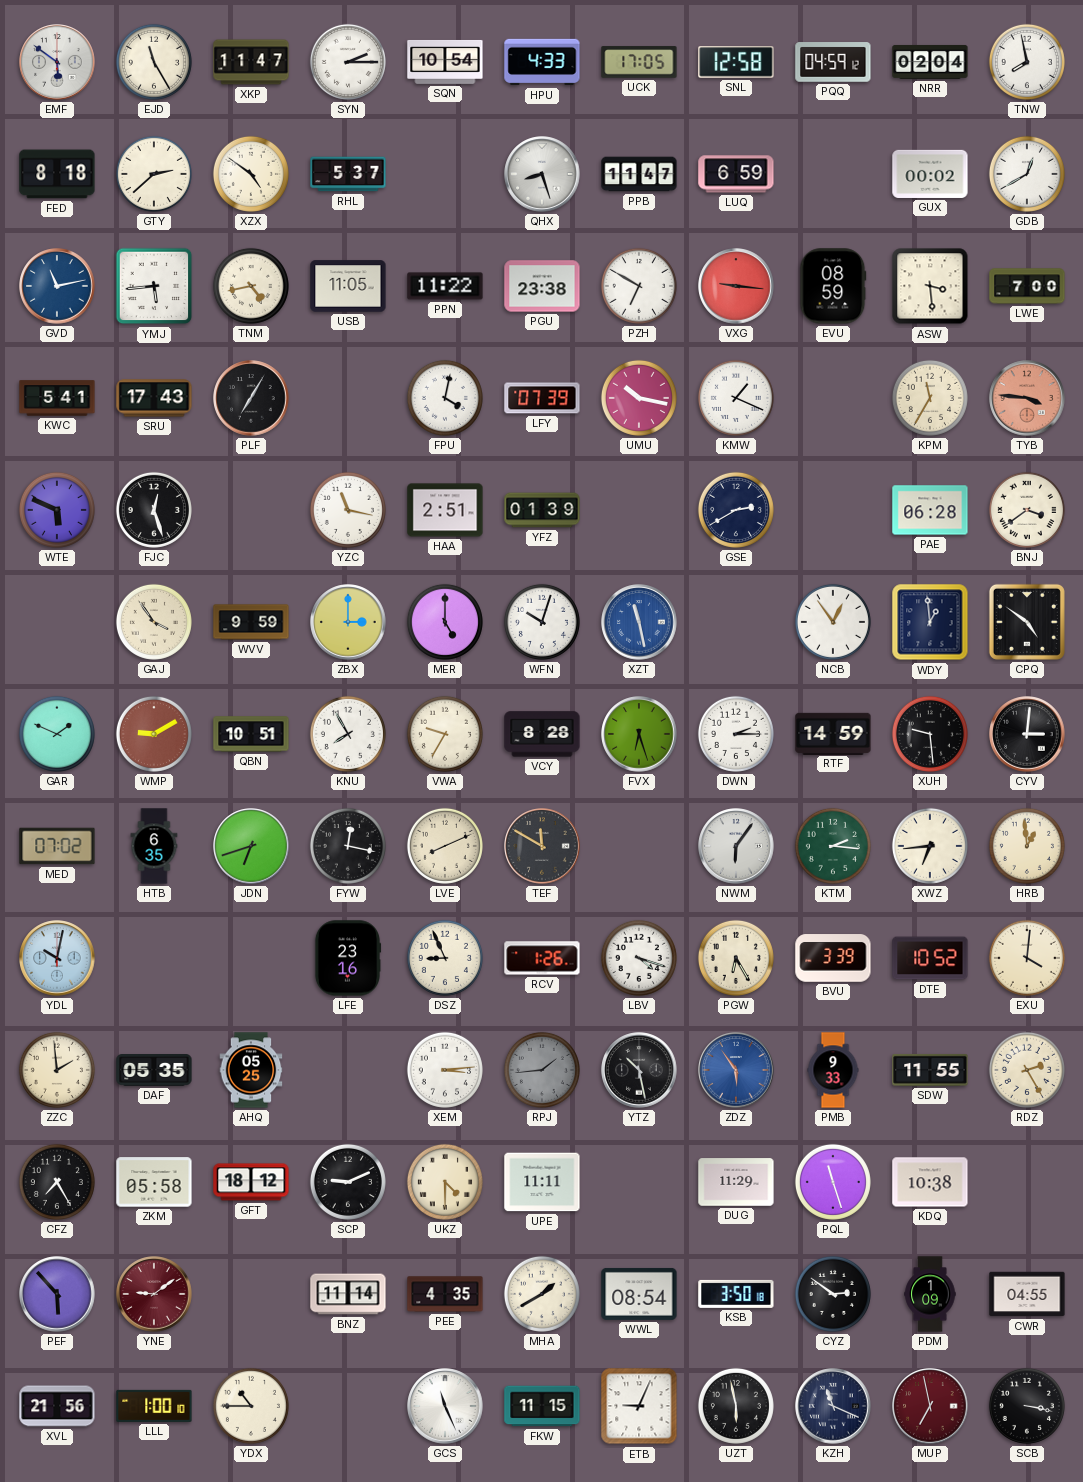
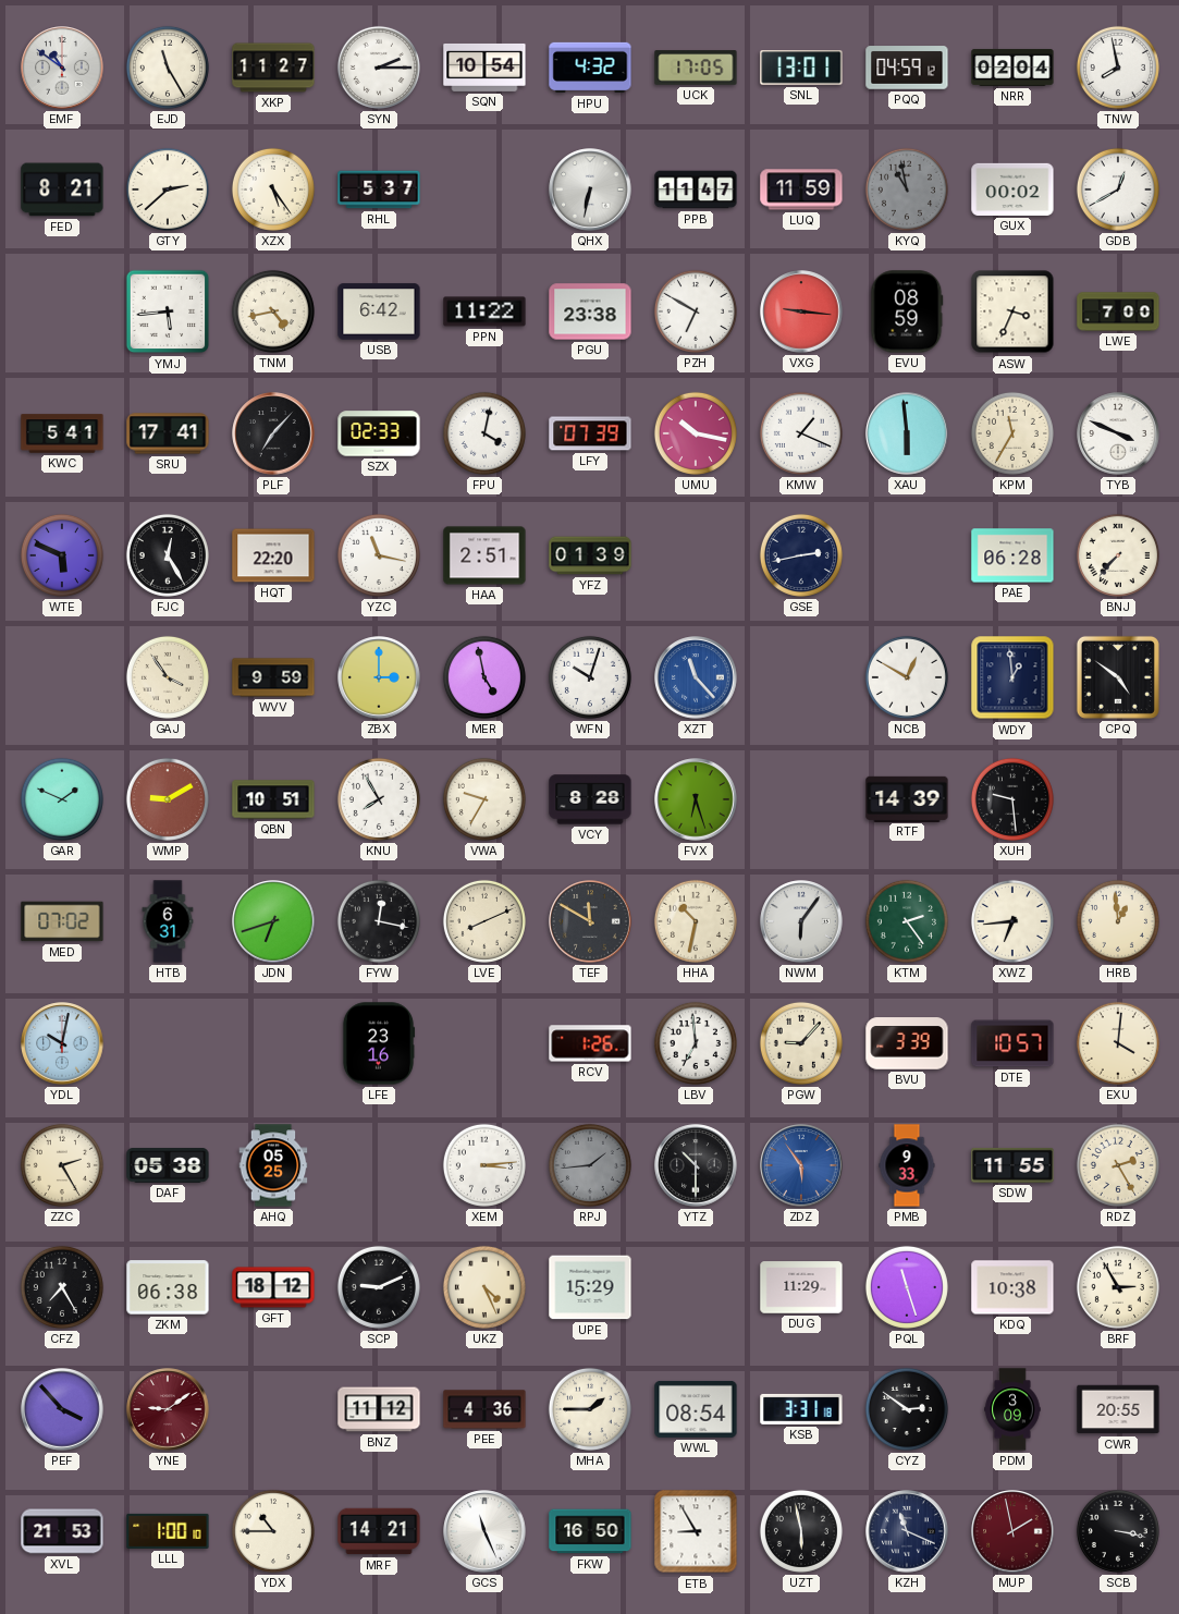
EMF: 5:51 -> 10:51
XKP: 11:47 -> 11:27
HPU: 4:33 -> 4:32
SNL: 12:58 -> 13:01
FED: 8:18 -> 8:21
XZX: 4:51 -> 5:24
QHX: 8:27 -> 6:32
LUQ: 6:59 -> 11:59
KYQ: none -> 10:58
GVD: 11:13 -> none
USB: 11:05 -> 6:42
ASW: 3:29 -> 3:34
SRU: 17:43 -> 17:41
PLF: 7:05 -> 7:07
SZX: none -> 02:33
XAU: none -> 5:59
TYB: 3:46 -> 3:49
TYB dial: salmon -> white
FJC: 12:27 -> 12:25
HQT: none -> 22:20
GSE: 2:40 -> 2:43
BNJ: 3:39 -> 7:37
MER: 5:00 -> 4:58
XZT: 11:28 -> 11:23
NCB: 12:54 -> 12:50
DWN: 2:15 -> none
RTF: 14:59 -> 14:39
CYV: 3:01 -> none
HTB: 6:35 -> 6:31
HHA: none -> 10:32
KTM: 2:16 -> 2:24
DSZ: 8:56 -> none
LBV: 4:18 -> 6:59
PGW: 6:25 -> 9:07
DTE: 10:52 -> 10:57
ZZC: 1:59 -> 2:25
DAF: 05:35 -> 05:38
YTZ: 10:28 -> 10:30
ZKM: 05:58 -> 06:38
UKZ: 4:30 -> 4:26
UPE: 11:11 -> 15:29
BRF: none -> 2:55
PEF: 5:53 -> 3:53
BNZ: 11:14 -> 11:12
PEE: 4:35 -> 4:36
MHA: 1:40 -> 1:45
KSB: 3:50 -> 3:31
PDM: 1:09 -> 3:09
CWR: 04:55 -> 20:55
XVL: 21:56 -> 21:53
MRF: none -> 14:21
FKW: 11:15 -> 16:50
ETB: 9:04 -> 8:55
MUP: 6:58 -> 1:58
